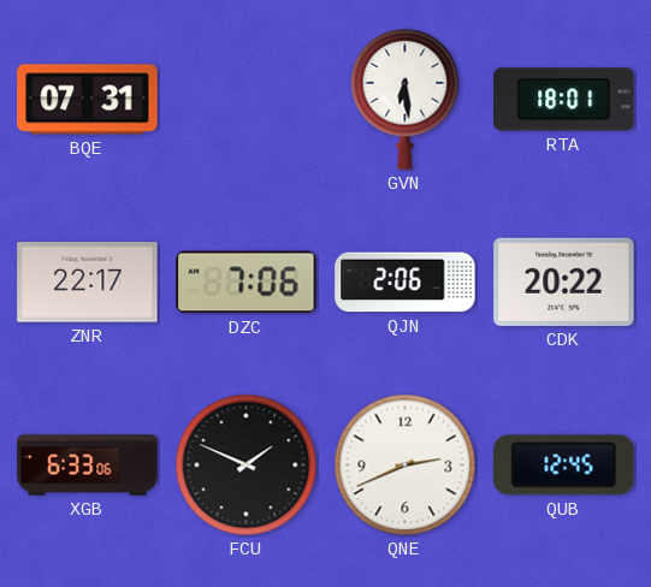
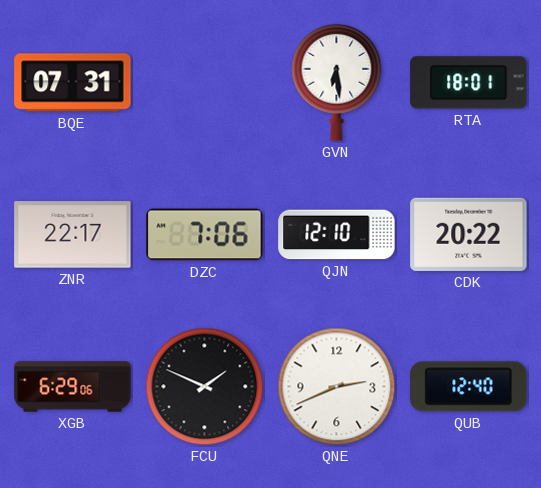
QJN: 2:06 -> 12:10
XGB: 6:33 -> 6:29
QUB: 12:45 -> 12:40
